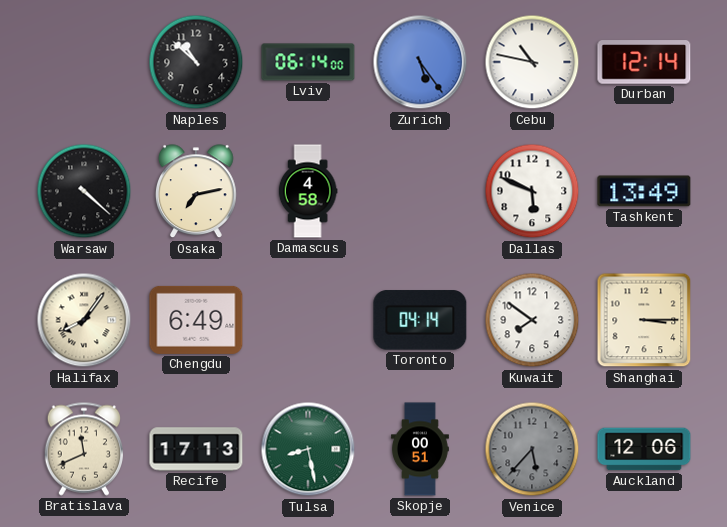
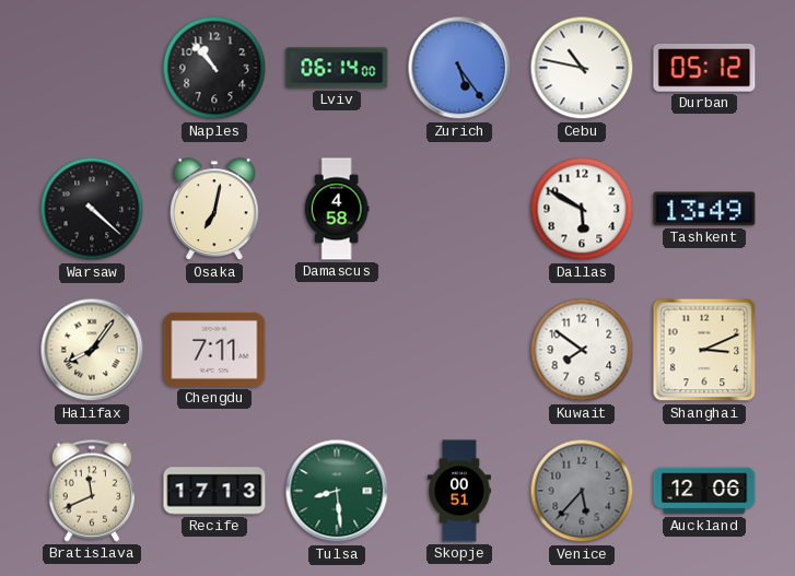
Naples: 10:52 -> 10:53
Durban: 12:14 -> 05:12
Osaka: 7:13 -> 7:02
Dallas: 5:49 -> 5:50
Chengdu: 6:49 -> 7:11
Toronto: 04:14 -> none
Shanghai: 3:15 -> 3:11
Tulsa: 8:28 -> 8:29
